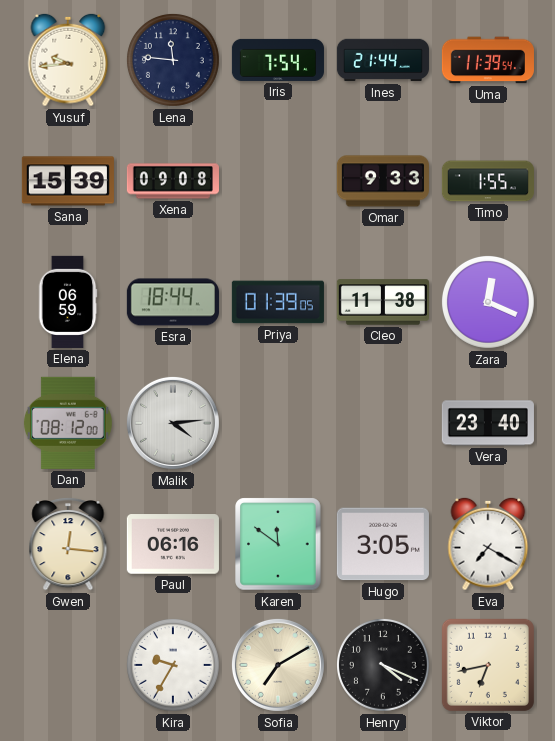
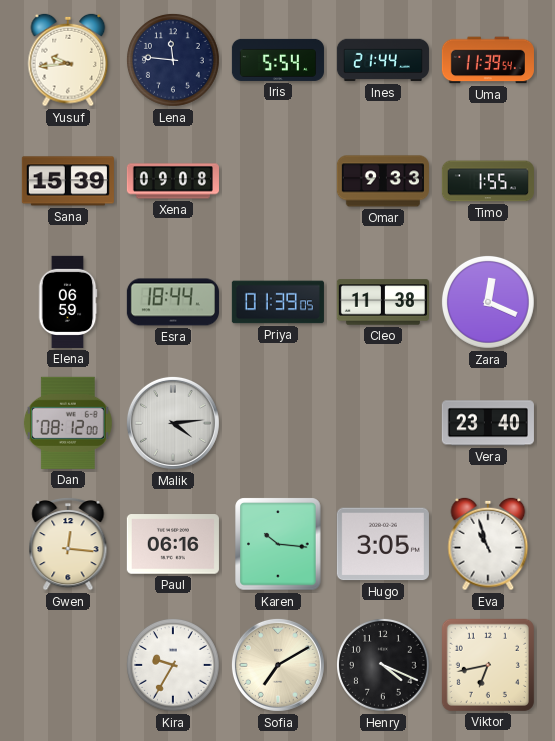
Iris: 7:54 -> 5:54
Karen: 11:51 -> 10:16
Eva: 7:20 -> 10:57
